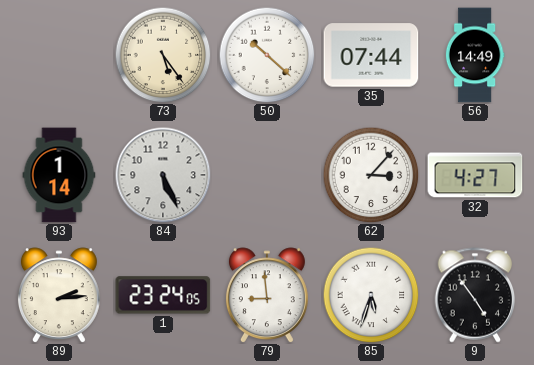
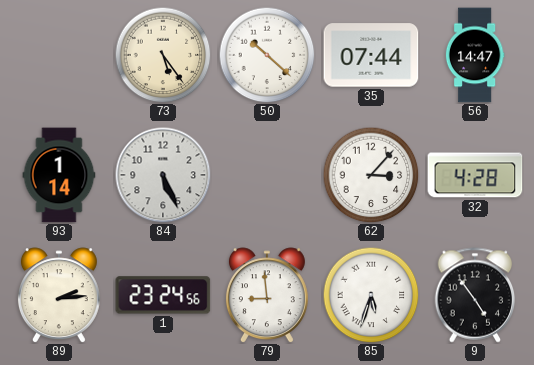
56: 14:49 -> 14:47
32: 4:27 -> 4:28
1: 23:24:05 -> 23:24:56
